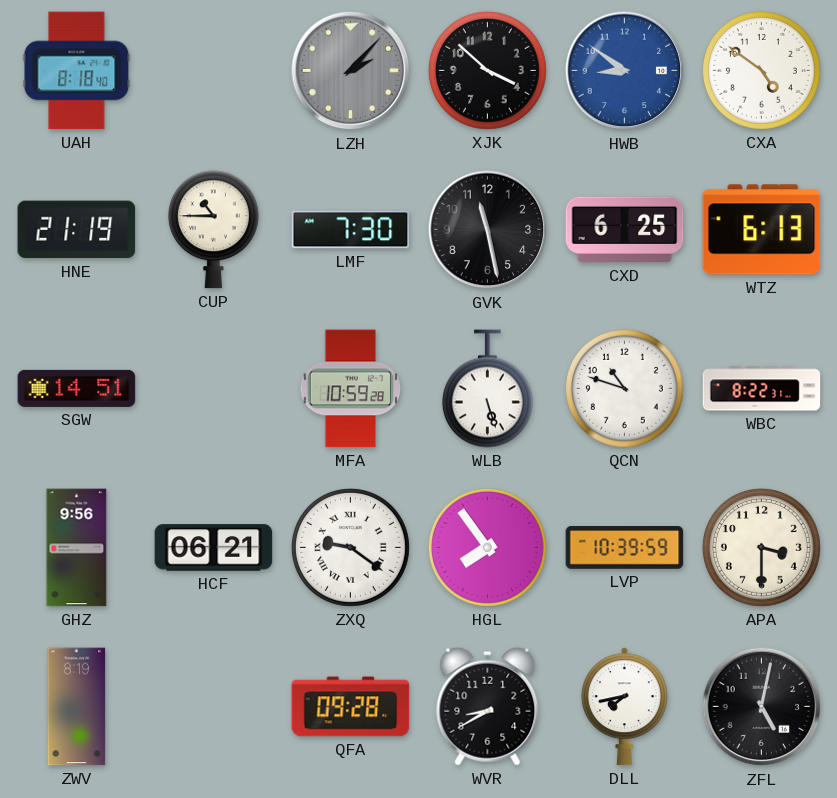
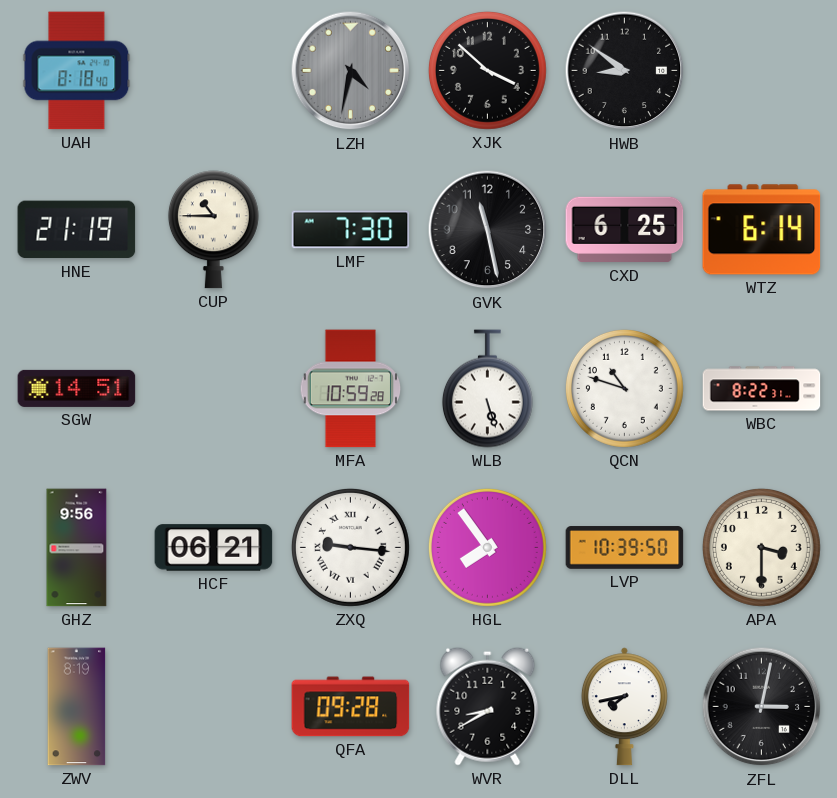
LZH: 2:07 -> 4:32
HWB dial: blue -> black
CXA: 4:51 -> none
WTZ: 6:13 -> 6:14
ZXQ: 9:21 -> 9:16
LVP: 10:39:59 -> 10:39:50
ZFL: 5:02 -> 3:02
